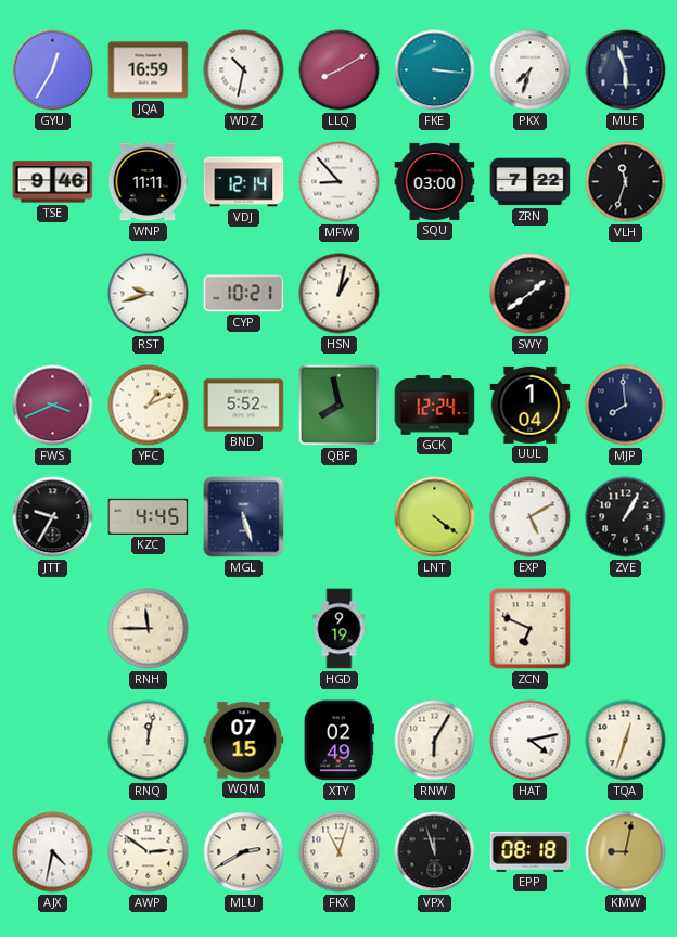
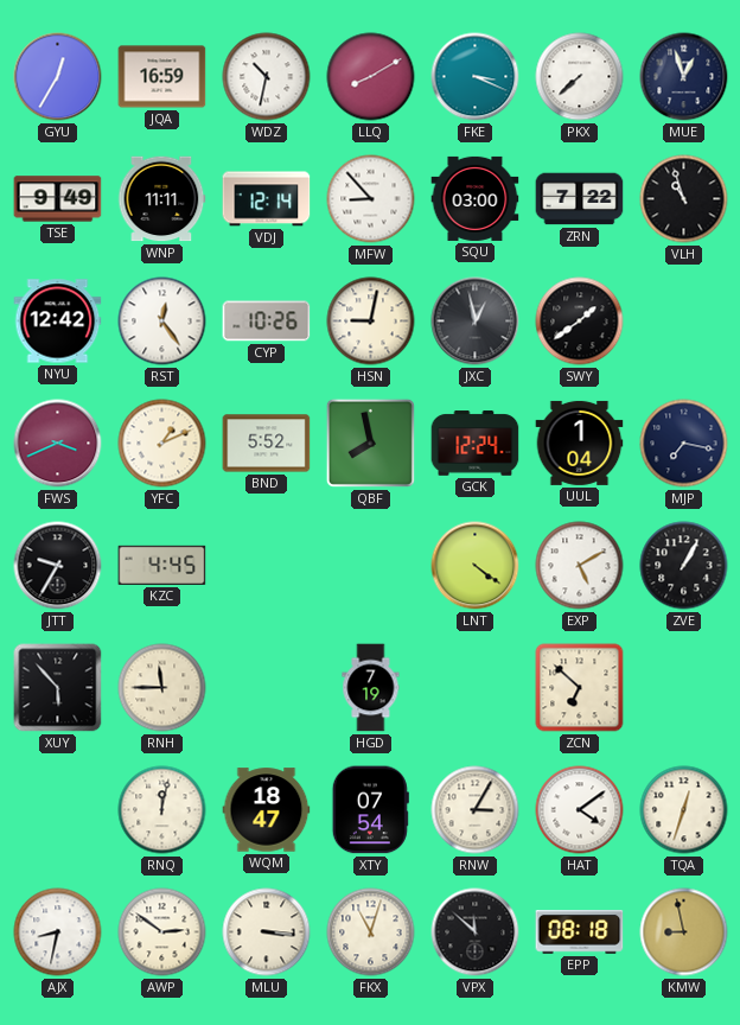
FKE: 3:16 -> 3:19
PKX: 7:33 -> 7:38
MUE: 5:57 -> 12:57
TSE: 9:46 -> 9:49
VLH: 11:33 -> 10:57
NYU: none -> 12:42
RST: 9:42 -> 12:24
CYP: 10:21 -> 10:26
HSN: 1:02 -> 9:02
JXC: none -> 12:58
MJP: 7:59 -> 7:17
MGL: 5:27 -> none
XUY: none -> 5:53
HGD: 9:19 -> 7:19
ZCN: 6:49 -> 6:52
WQM: 07:15 -> 18:47
XTY: 02:49 -> 07:54
RNW: 6:05 -> 3:05
HAT: 4:13 -> 4:09
AJX: 4:32 -> 8:32
MLU: 2:40 -> 3:16
VPX: 11:57 -> 11:52
KMW: 9:02 -> 8:58
